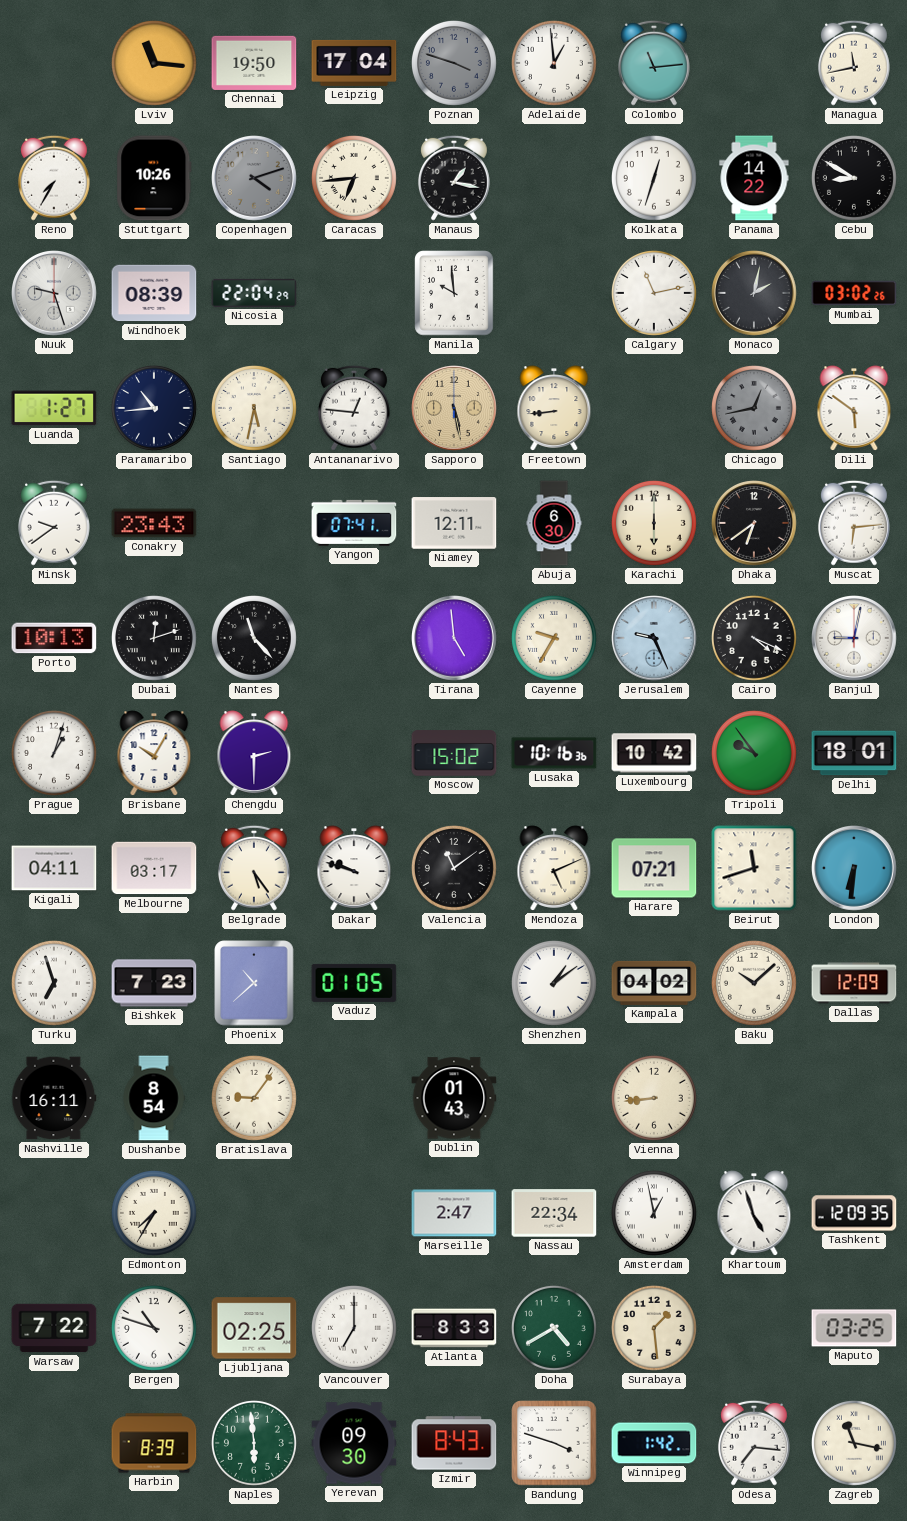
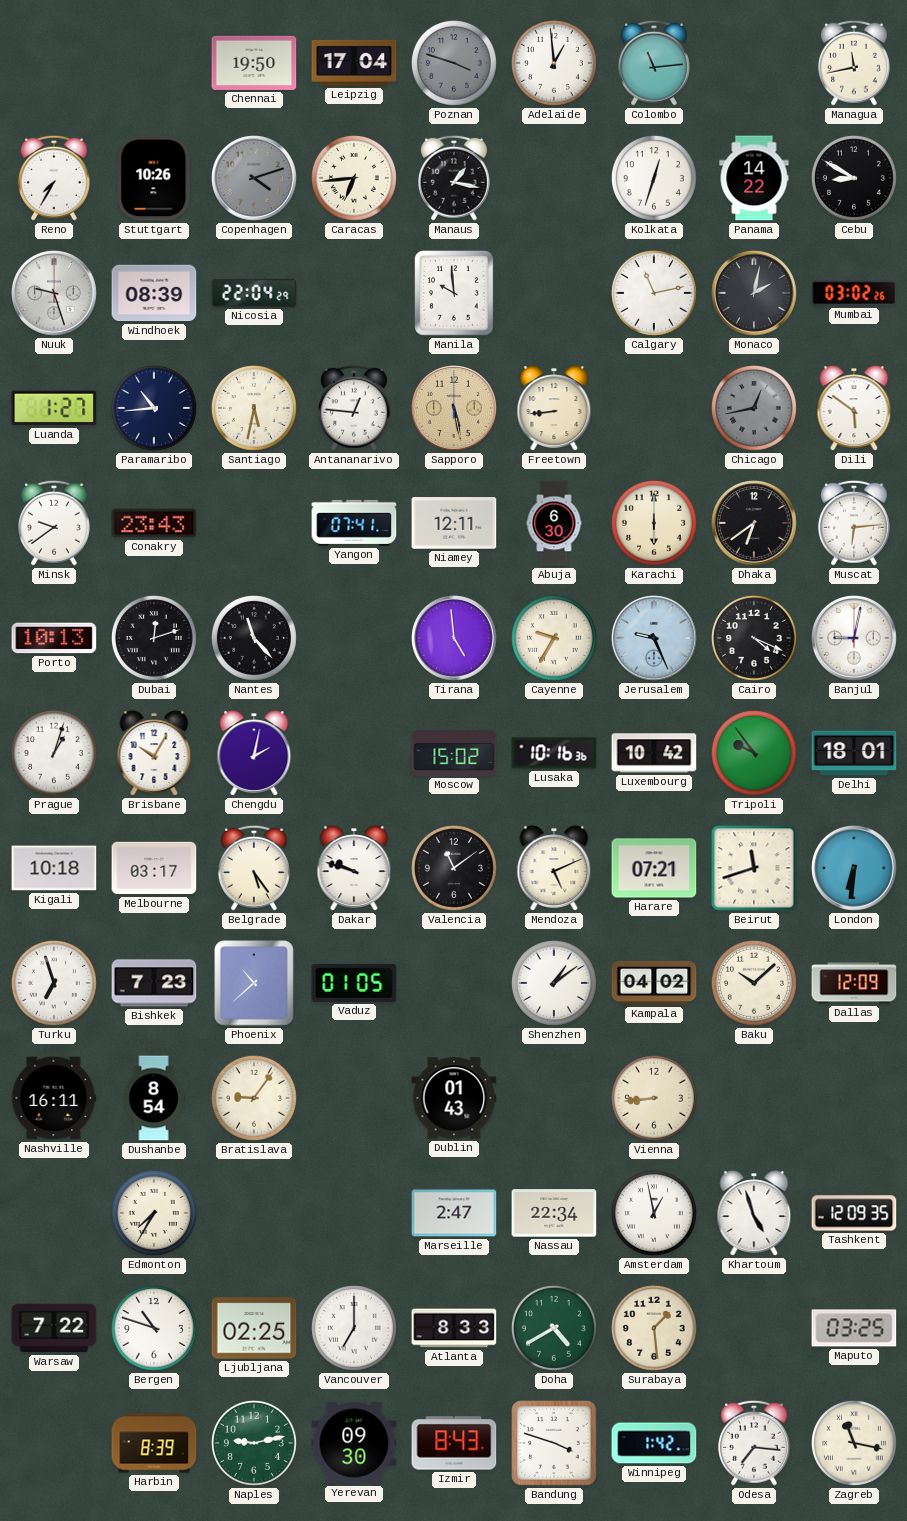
Lviv: 11:16 -> none
Chengdu: 2:30 -> 2:02
Kigali: 04:11 -> 10:18
Naples: 5:59 -> 9:13
